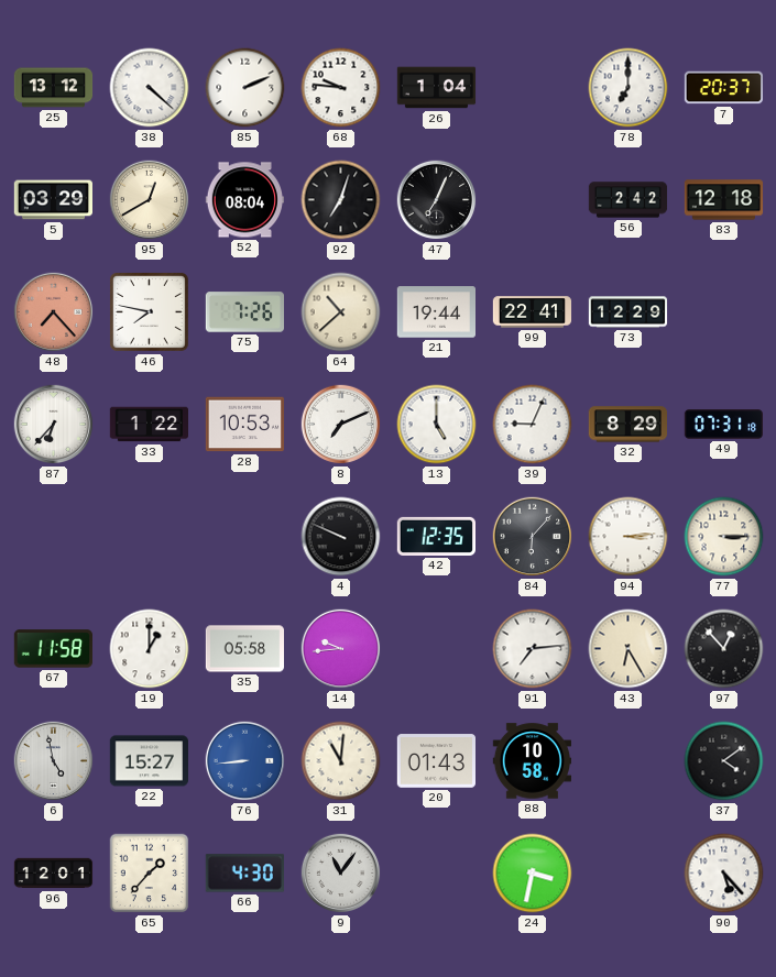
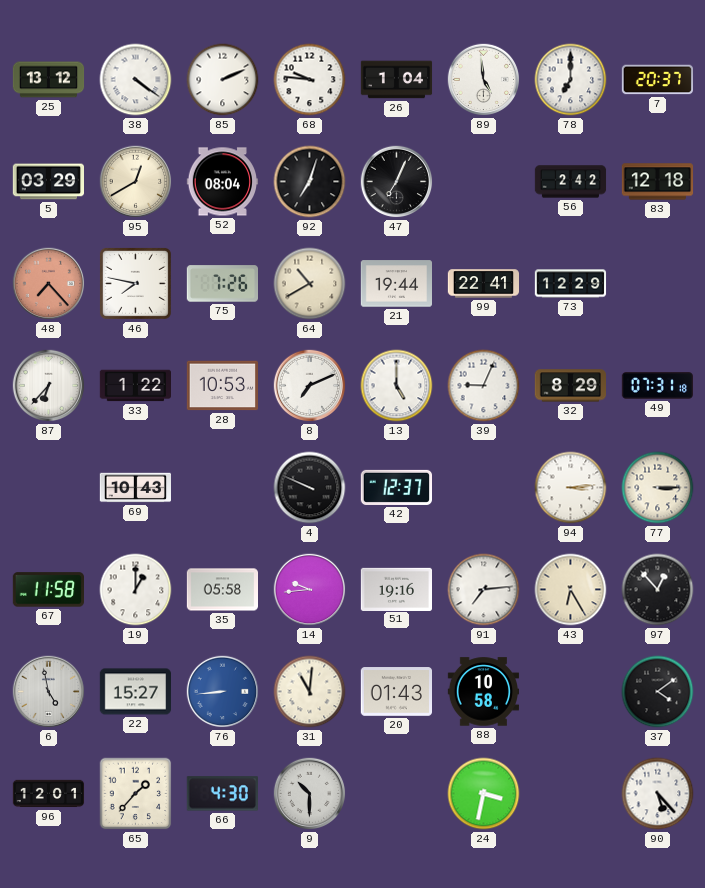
38: 4:22 -> 4:21
89: none -> 4:59
64: 10:38 -> 10:40
69: none -> 10:43
42: 12:35 -> 12:37
84: 6:07 -> none
51: none -> 19:16
9: 11:06 -> 10:30
